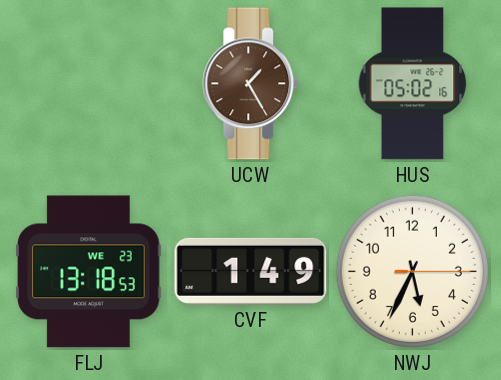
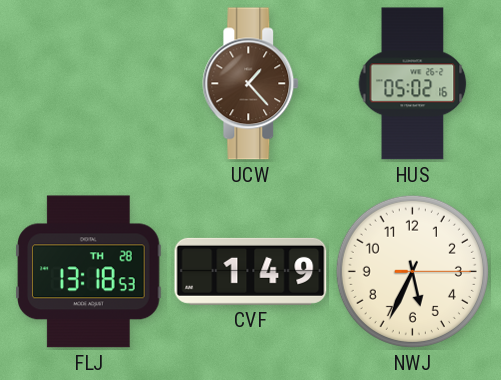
UCW: 1:25 -> 1:23
FLJ date: WE 23 -> TH 28
